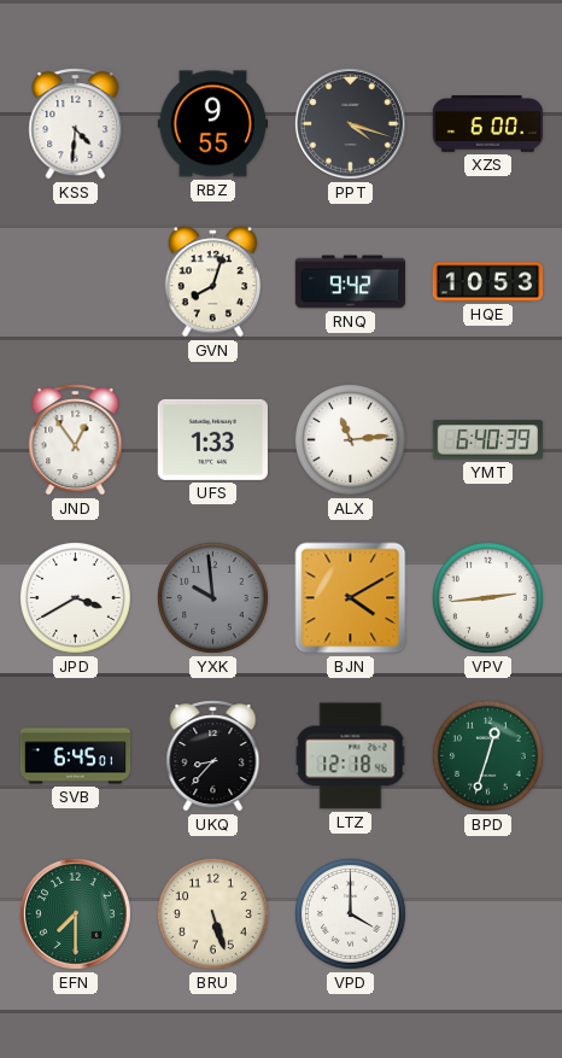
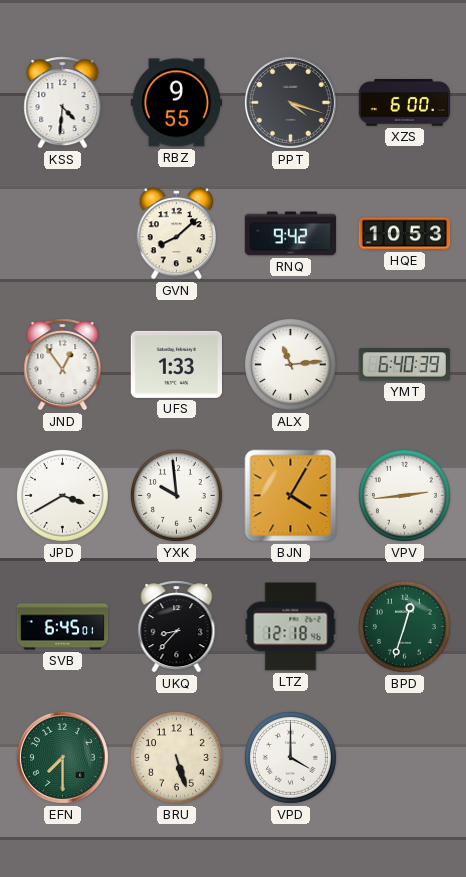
GVN: 8:03 -> 8:08
YXK dial: grey -> white
BJN: 4:10 -> 4:05
